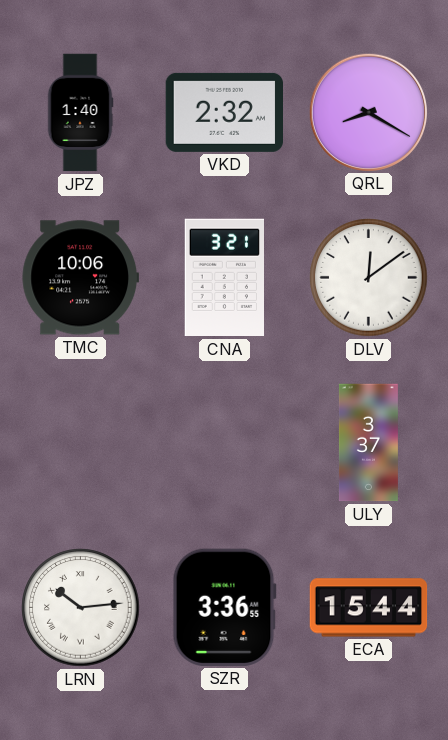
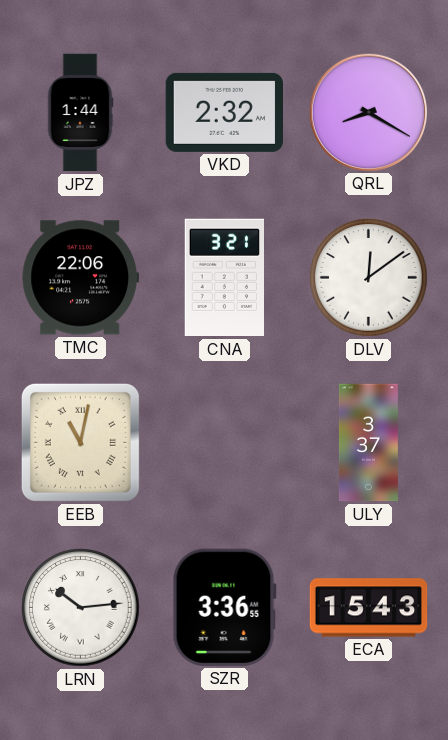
JPZ: 1:40 -> 1:44
TMC: 10:06 -> 22:06
EEB: none -> 11:02
ECA: 15:44 -> 15:43
